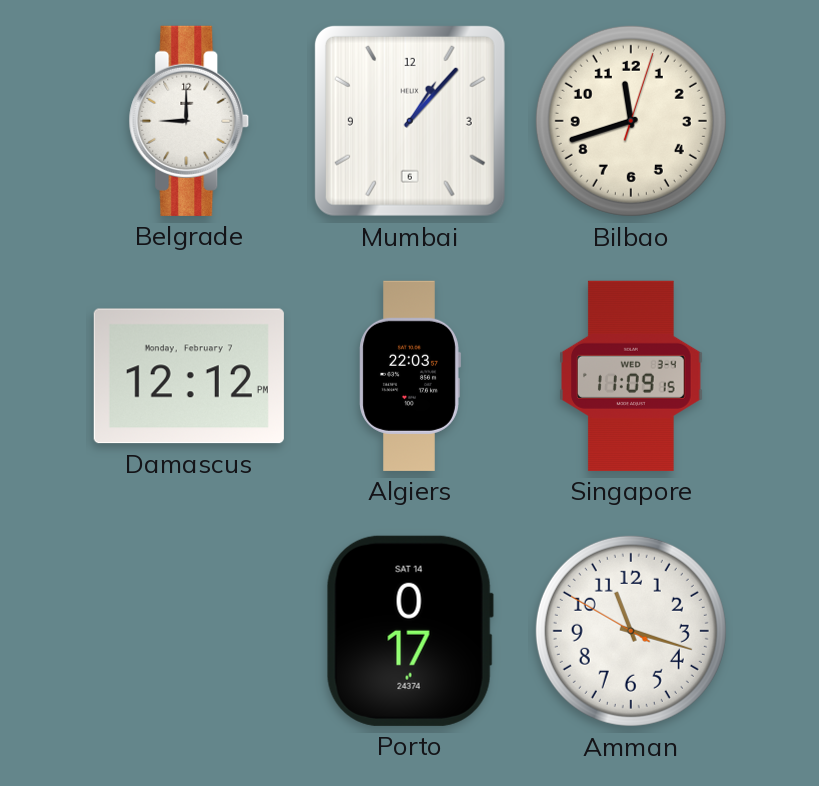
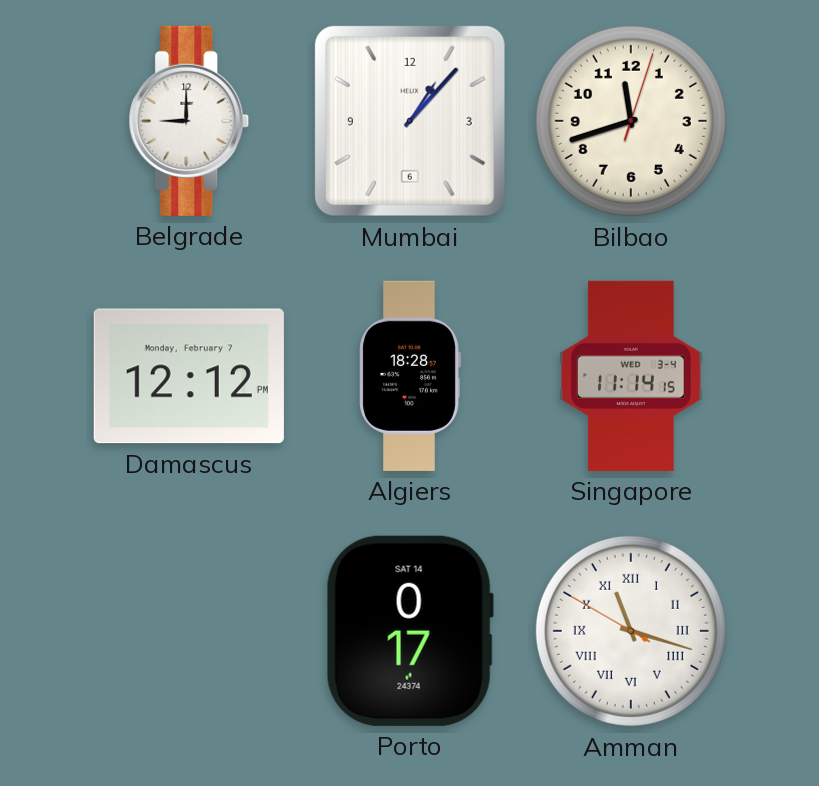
Algiers: 22:03 -> 18:28
Singapore: 11:09 -> 11:14
Amman numerals: Arabic -> Roman
